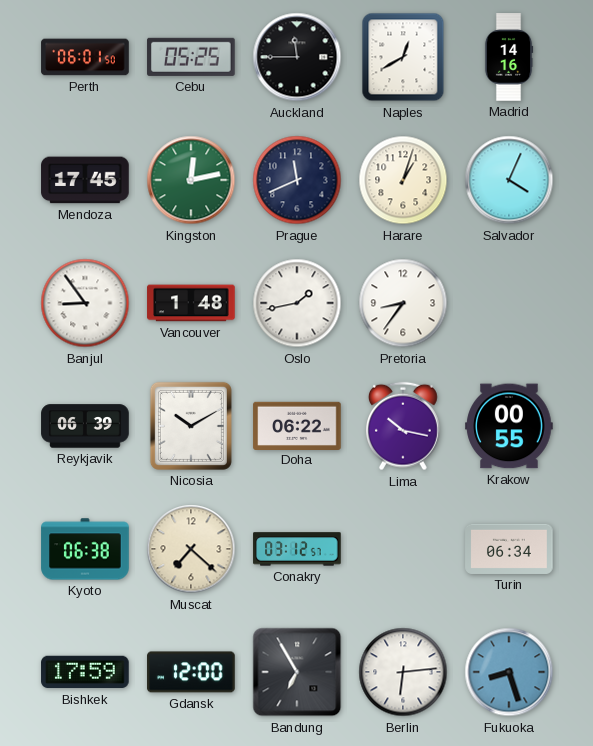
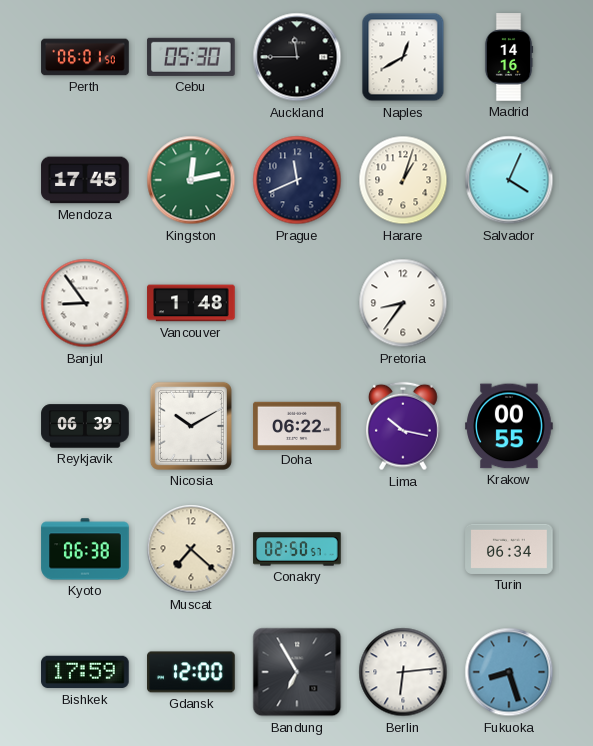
Cebu: 05:25 -> 05:30
Oslo: 1:43 -> none
Conakry: 03:12 -> 02:50
